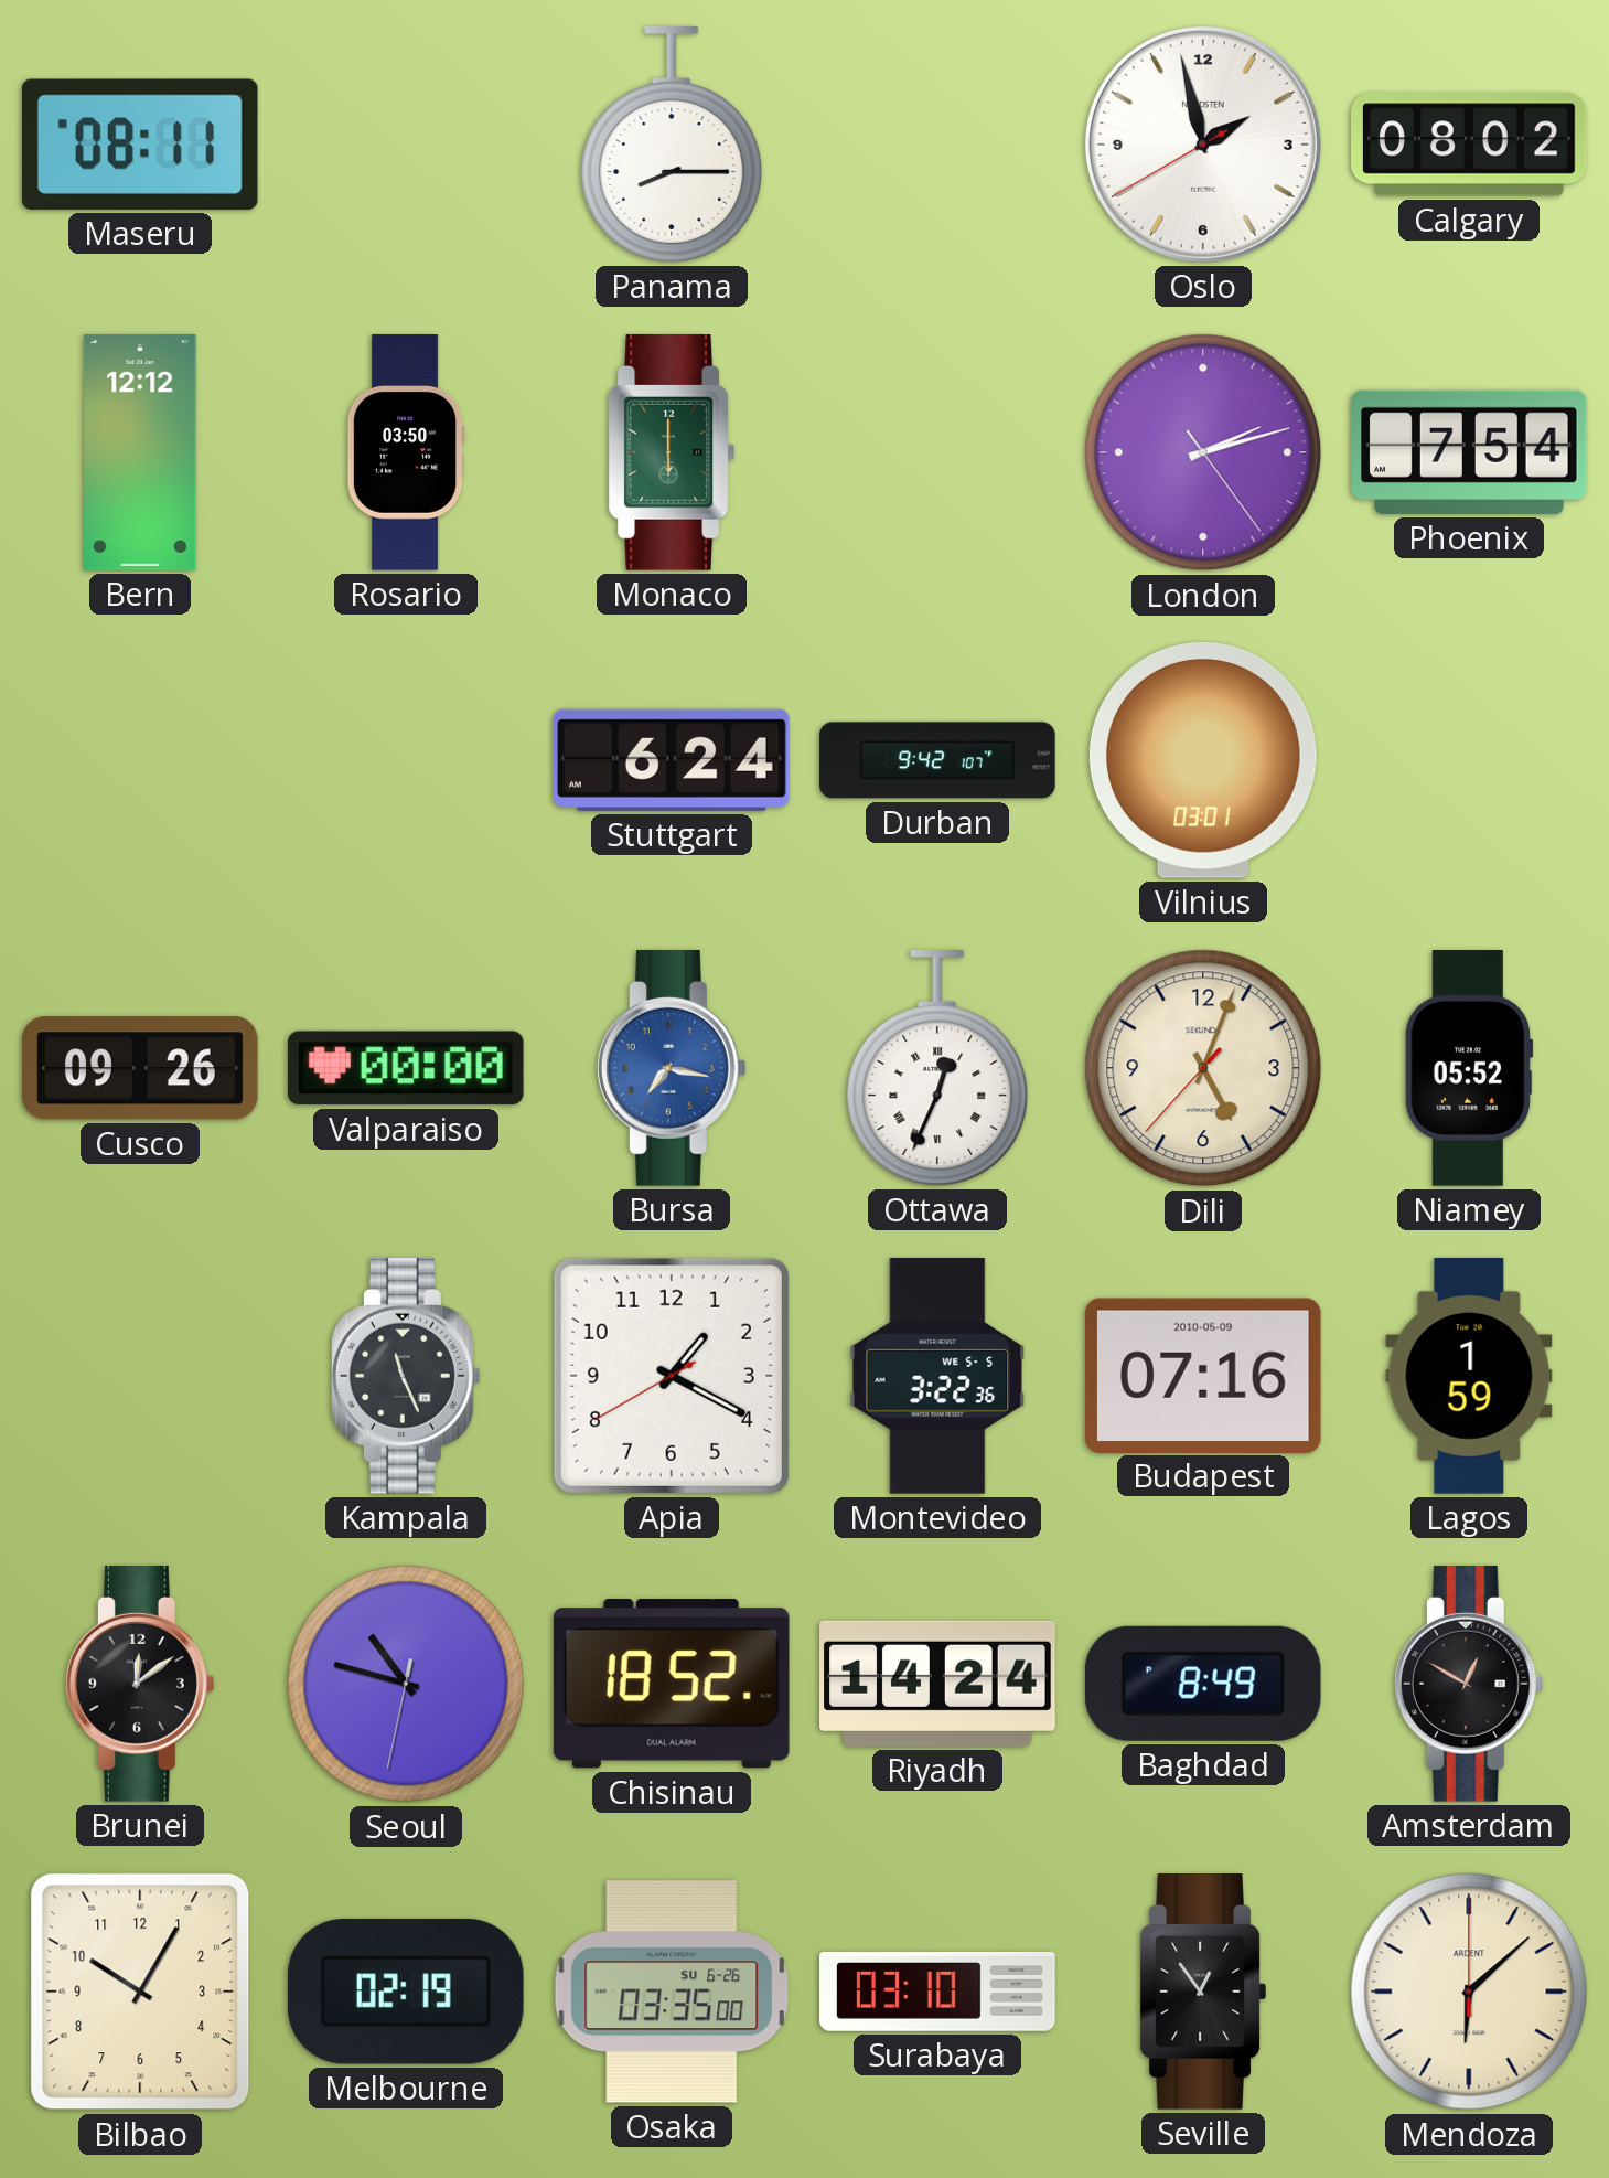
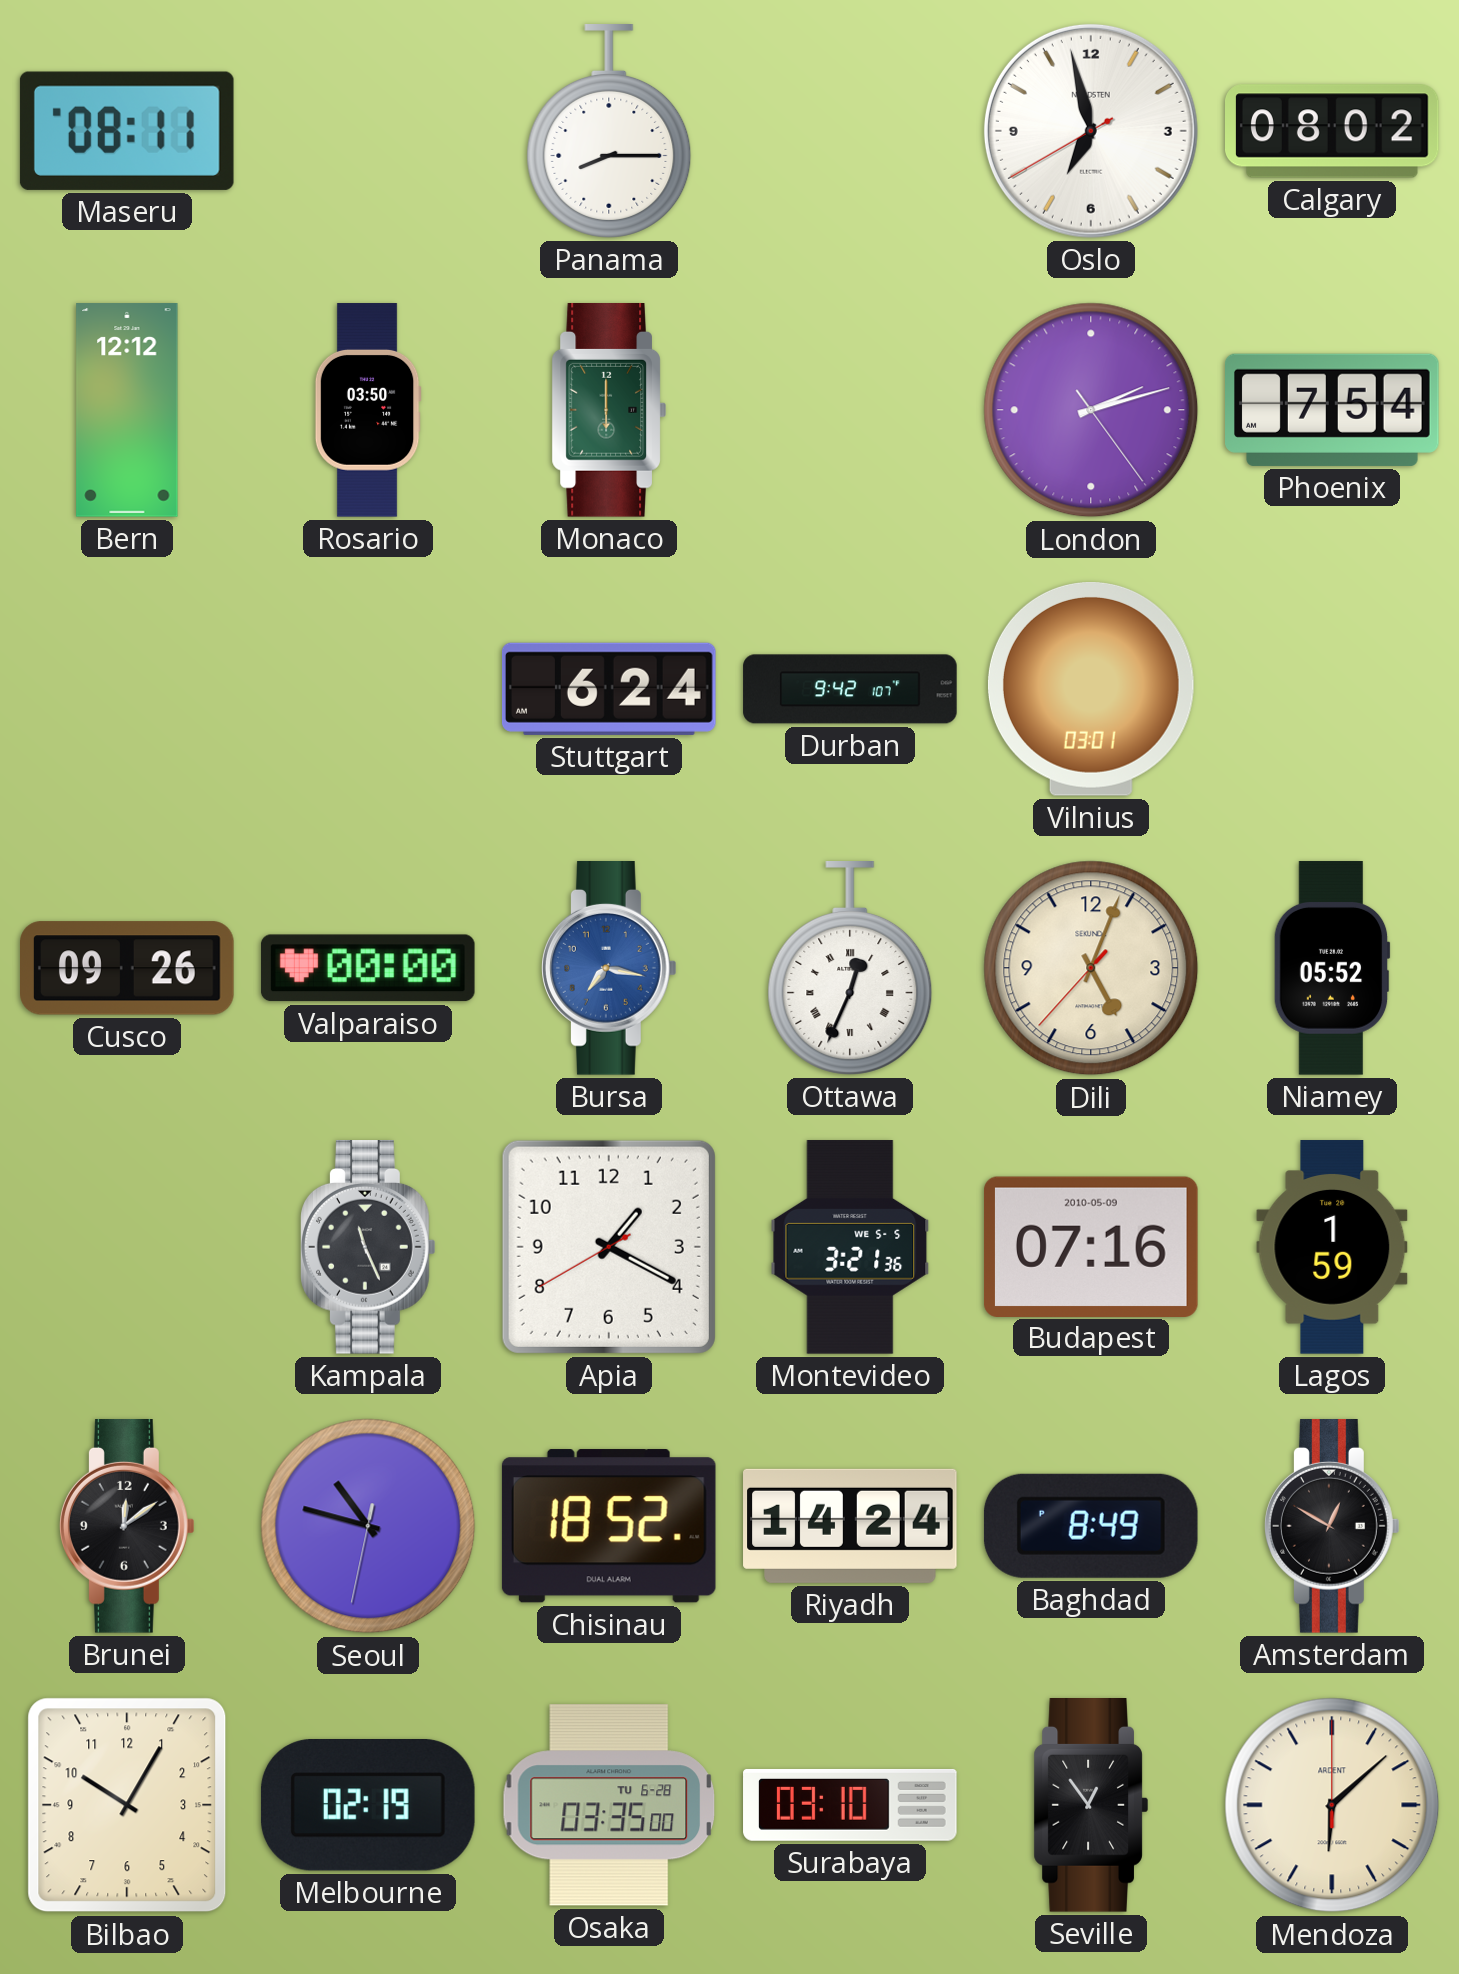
Oslo: 1:57 -> 6:57
Montevideo: 3:22 -> 3:21
Osaka date: SU 6-26 -> TU 6-28
